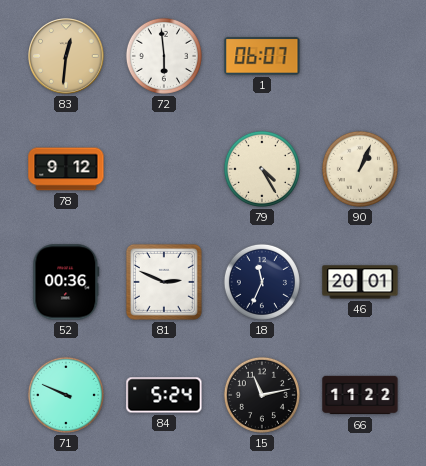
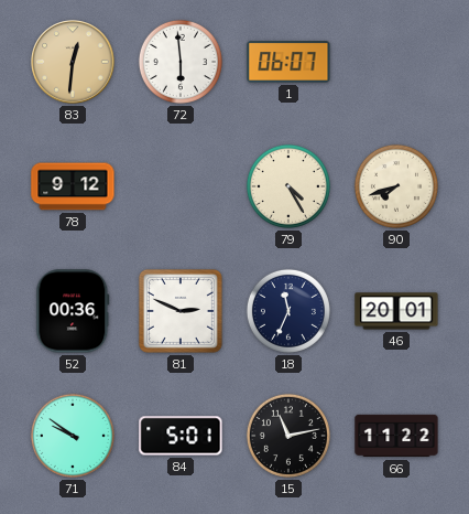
90: 1:04 -> 7:42
71: 9:49 -> 9:51
84: 5:24 -> 5:01
